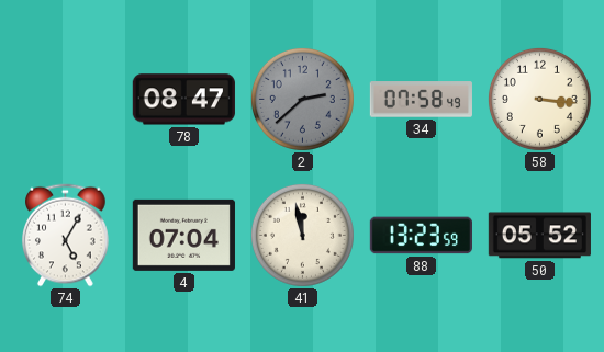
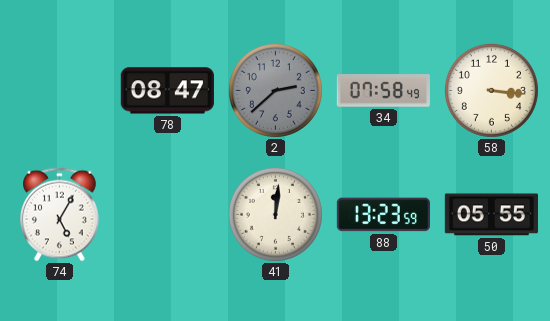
4: 07:04 -> none
41: 11:58 -> 12:01
50: 05:52 -> 05:55
